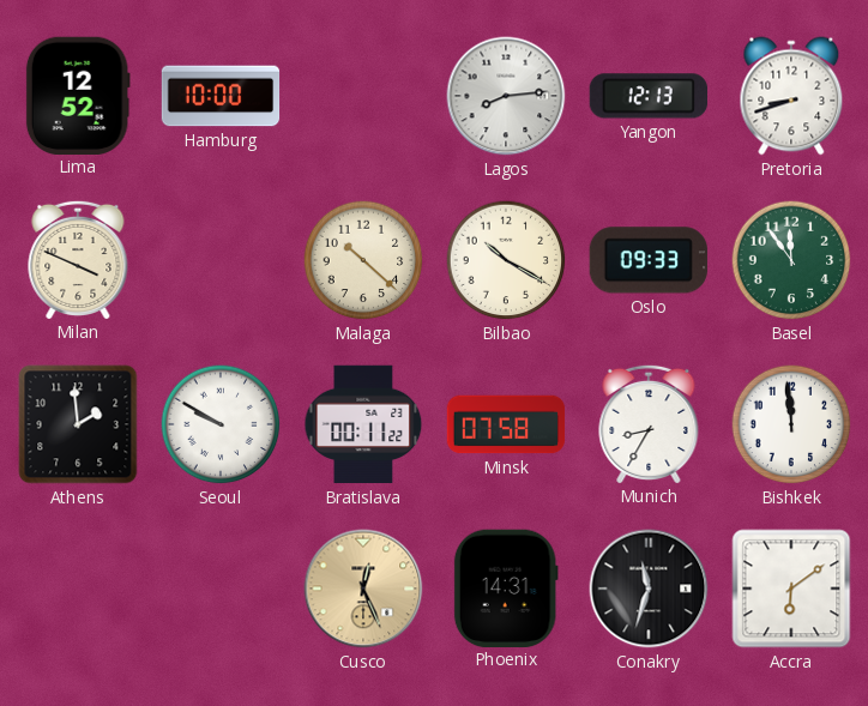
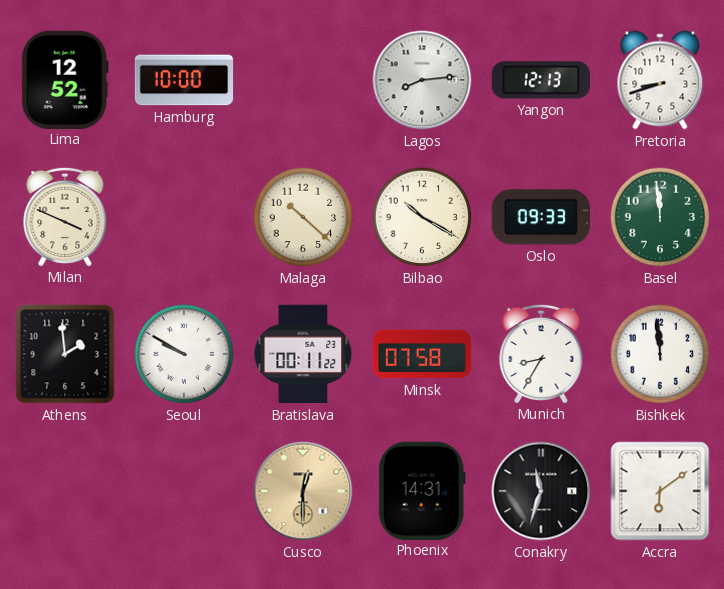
Basel: 11:54 -> 11:59
Cusco: 12:26 -> 12:30
